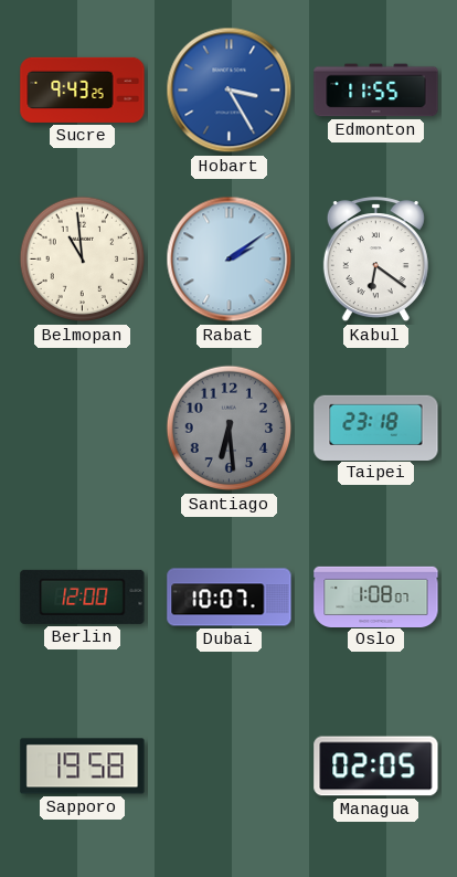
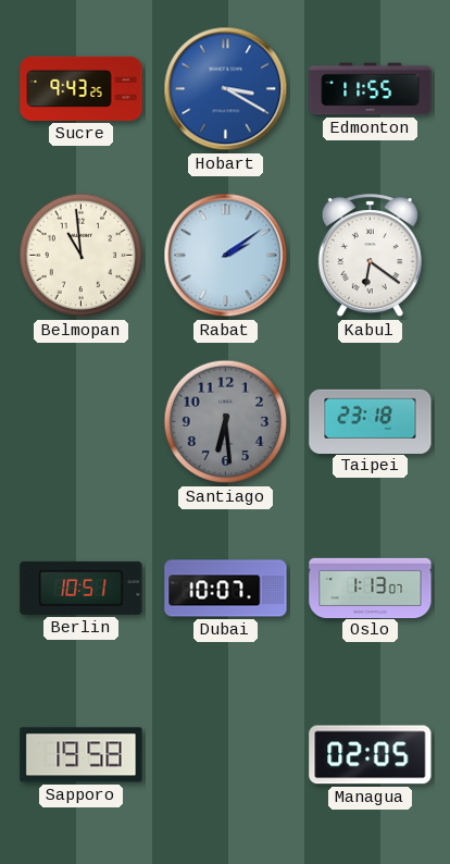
Hobart: 3:25 -> 3:20
Berlin: 12:00 -> 10:51
Oslo: 1:08 -> 1:13
